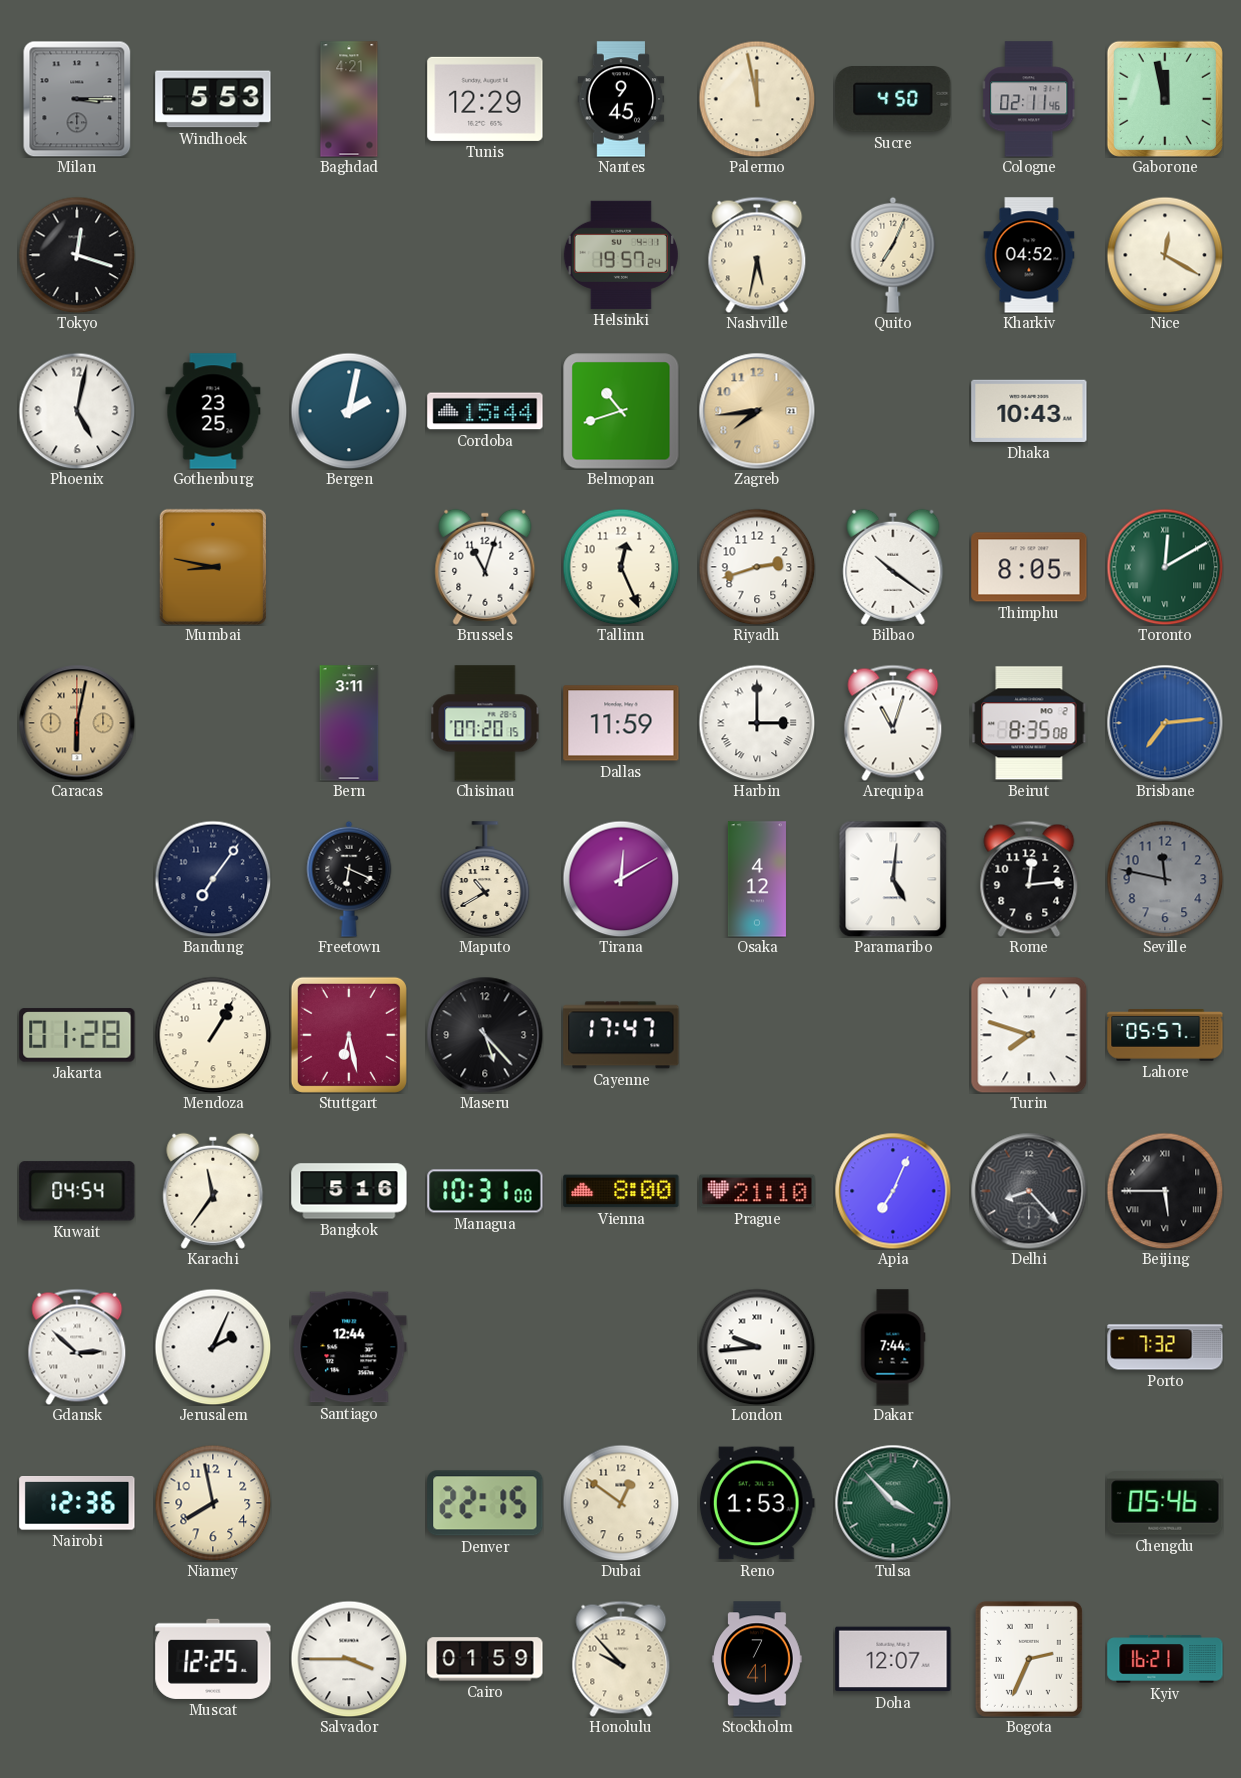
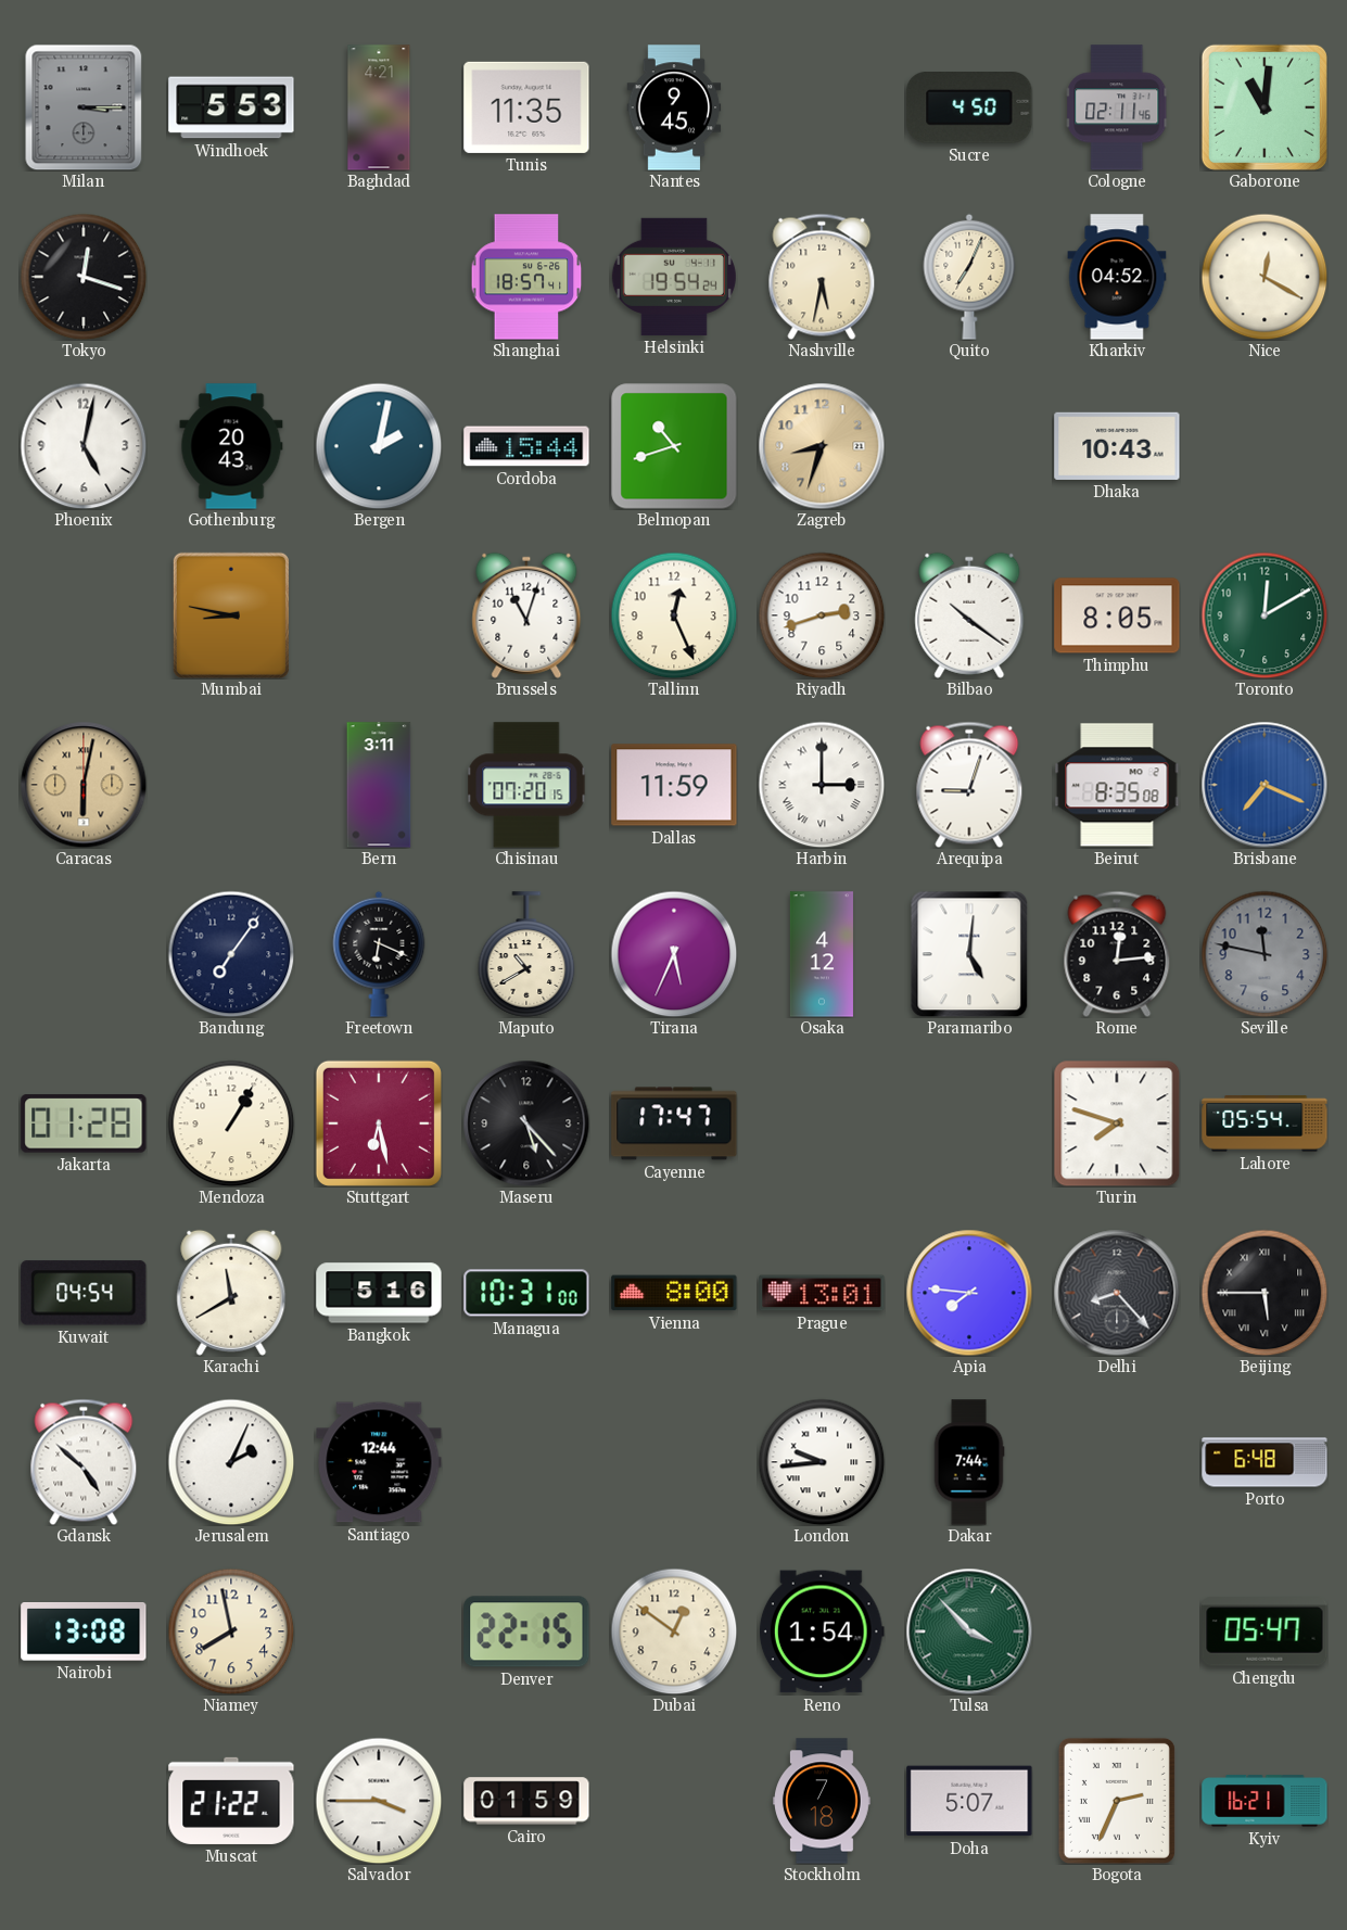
Tunis: 12:29 -> 11:35
Palermo: 11:58 -> none
Gaborone: 11:58 -> 11:01
Shanghai: none -> 18:57
Helsinki: 19:57 -> 19:54
Gothenburg: 23:25 -> 20:43
Zagreb: 7:44 -> 8:33
Toronto numerals: Roman -> Arabic
Arequipa: 11:03 -> 9:03
Brisbane: 7:14 -> 7:19
Tirana: 12:10 -> 5:34
Lahore: 05:57 -> 05:54
Karachi: 11:36 -> 11:40
Prague: 21:10 -> 13:01
Apia: 7:04 -> 7:46
Gdansk: 2:52 -> 4:52
Porto: 7:32 -> 6:48
Nairobi: 12:36 -> 13:08
Reno: 1:53 -> 1:54
Chengdu: 05:46 -> 05:47
Muscat: 12:25 -> 21:22
Honolulu: 9:53 -> none
Stockholm: 7:41 -> 7:18
Doha: 12:07 -> 5:07
